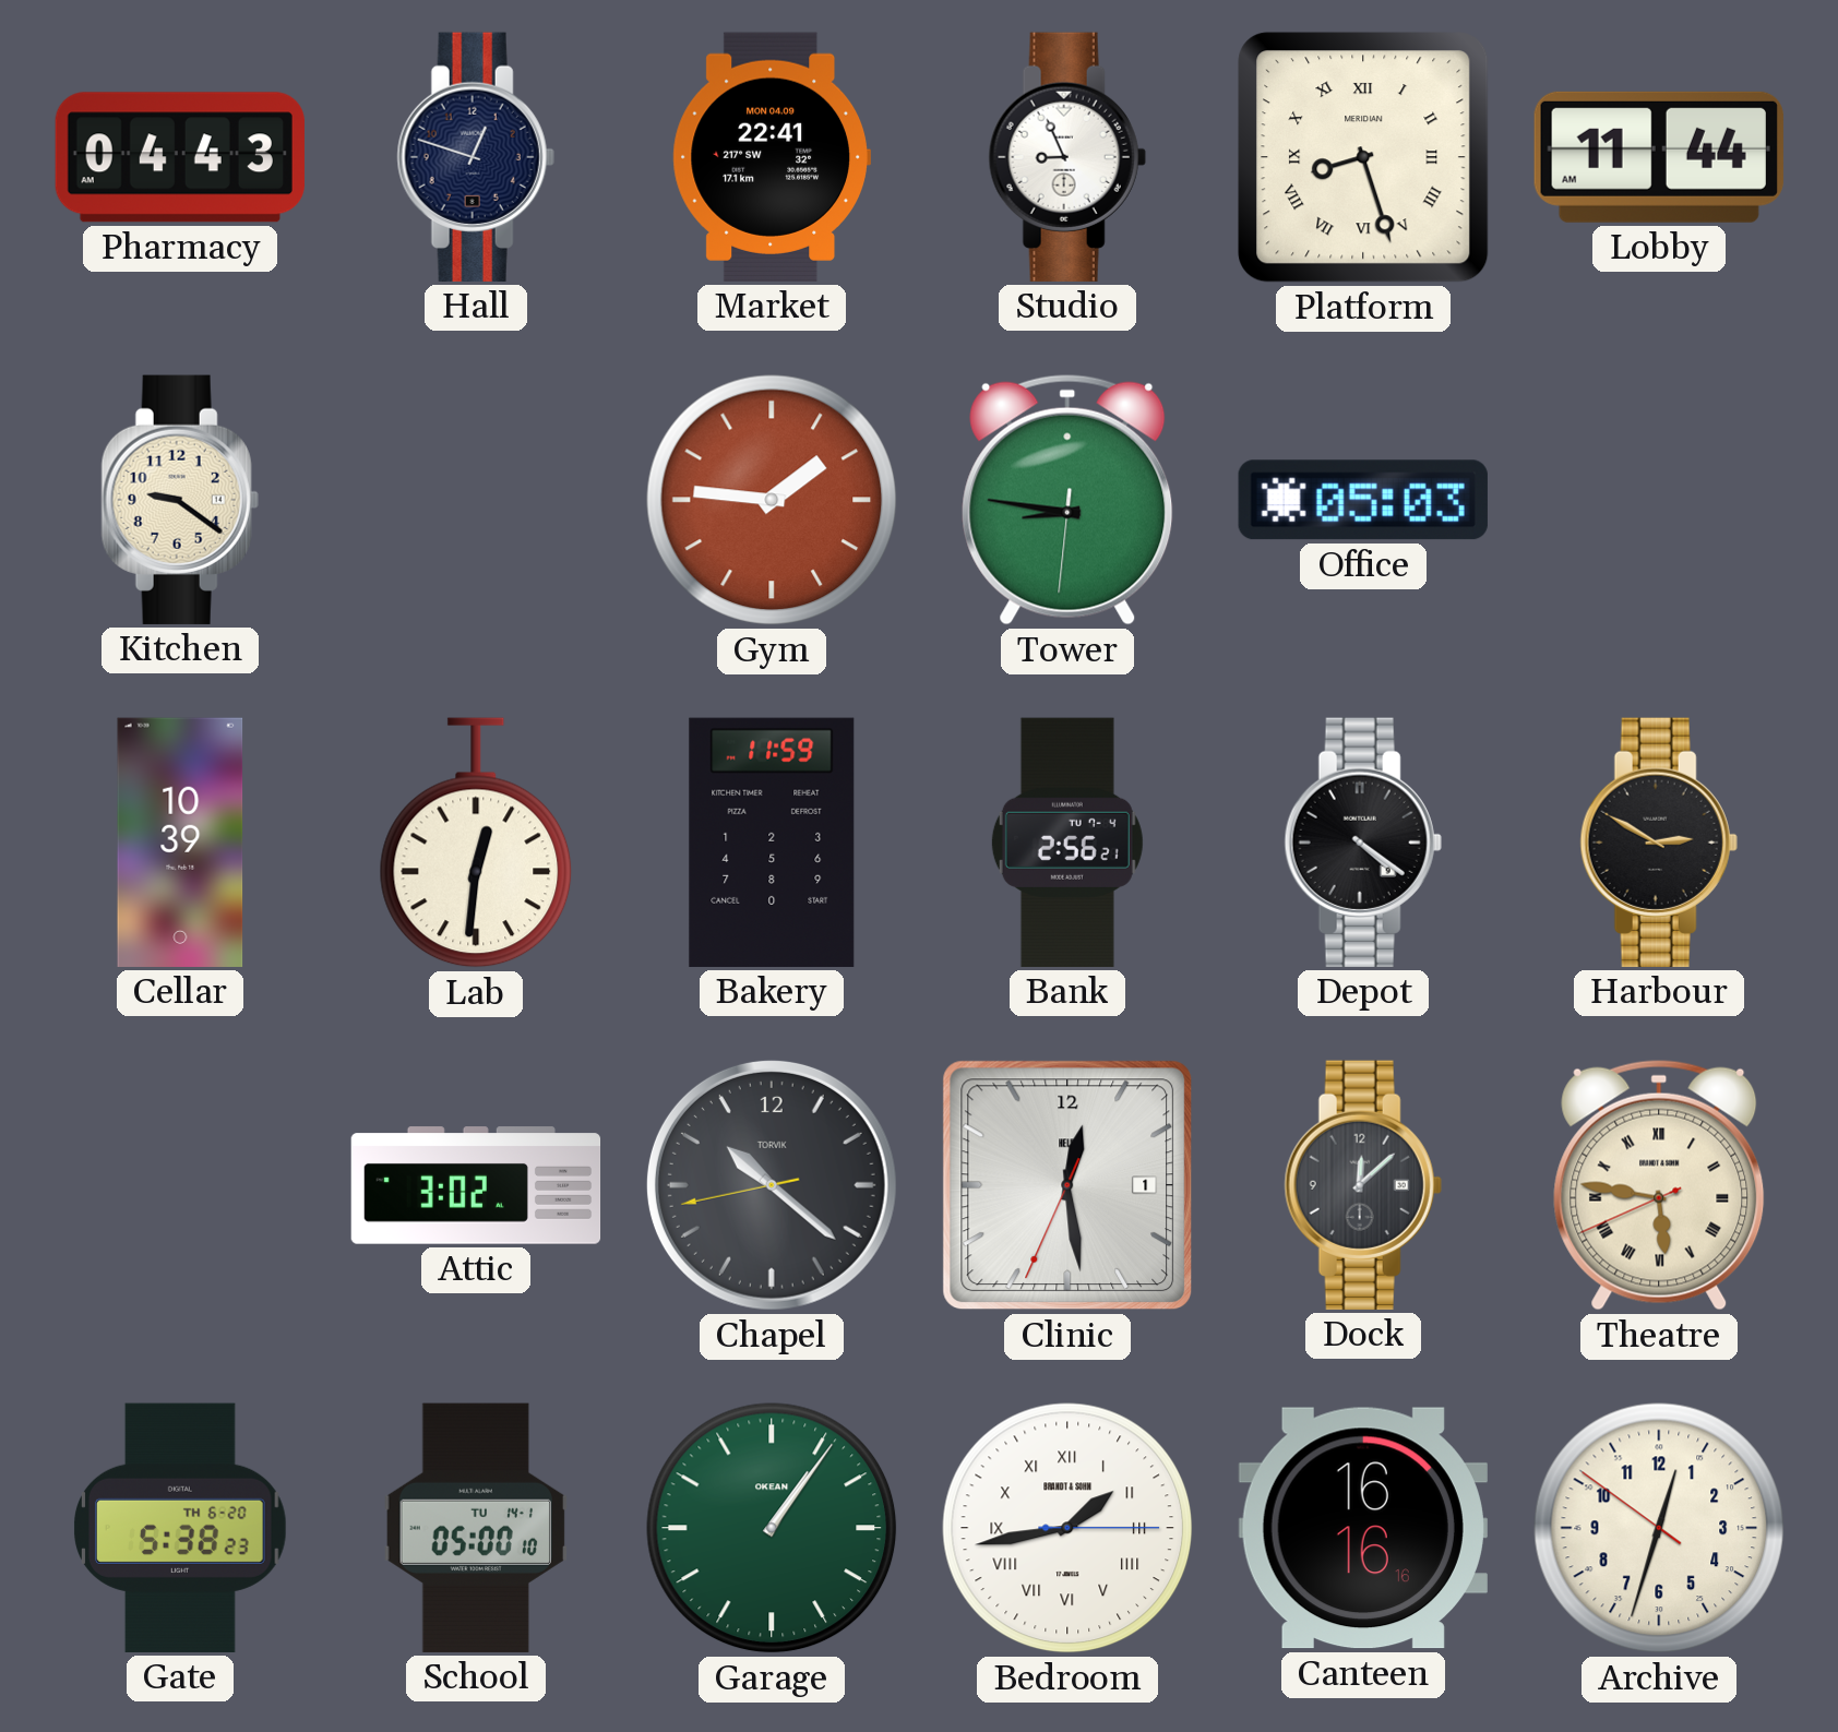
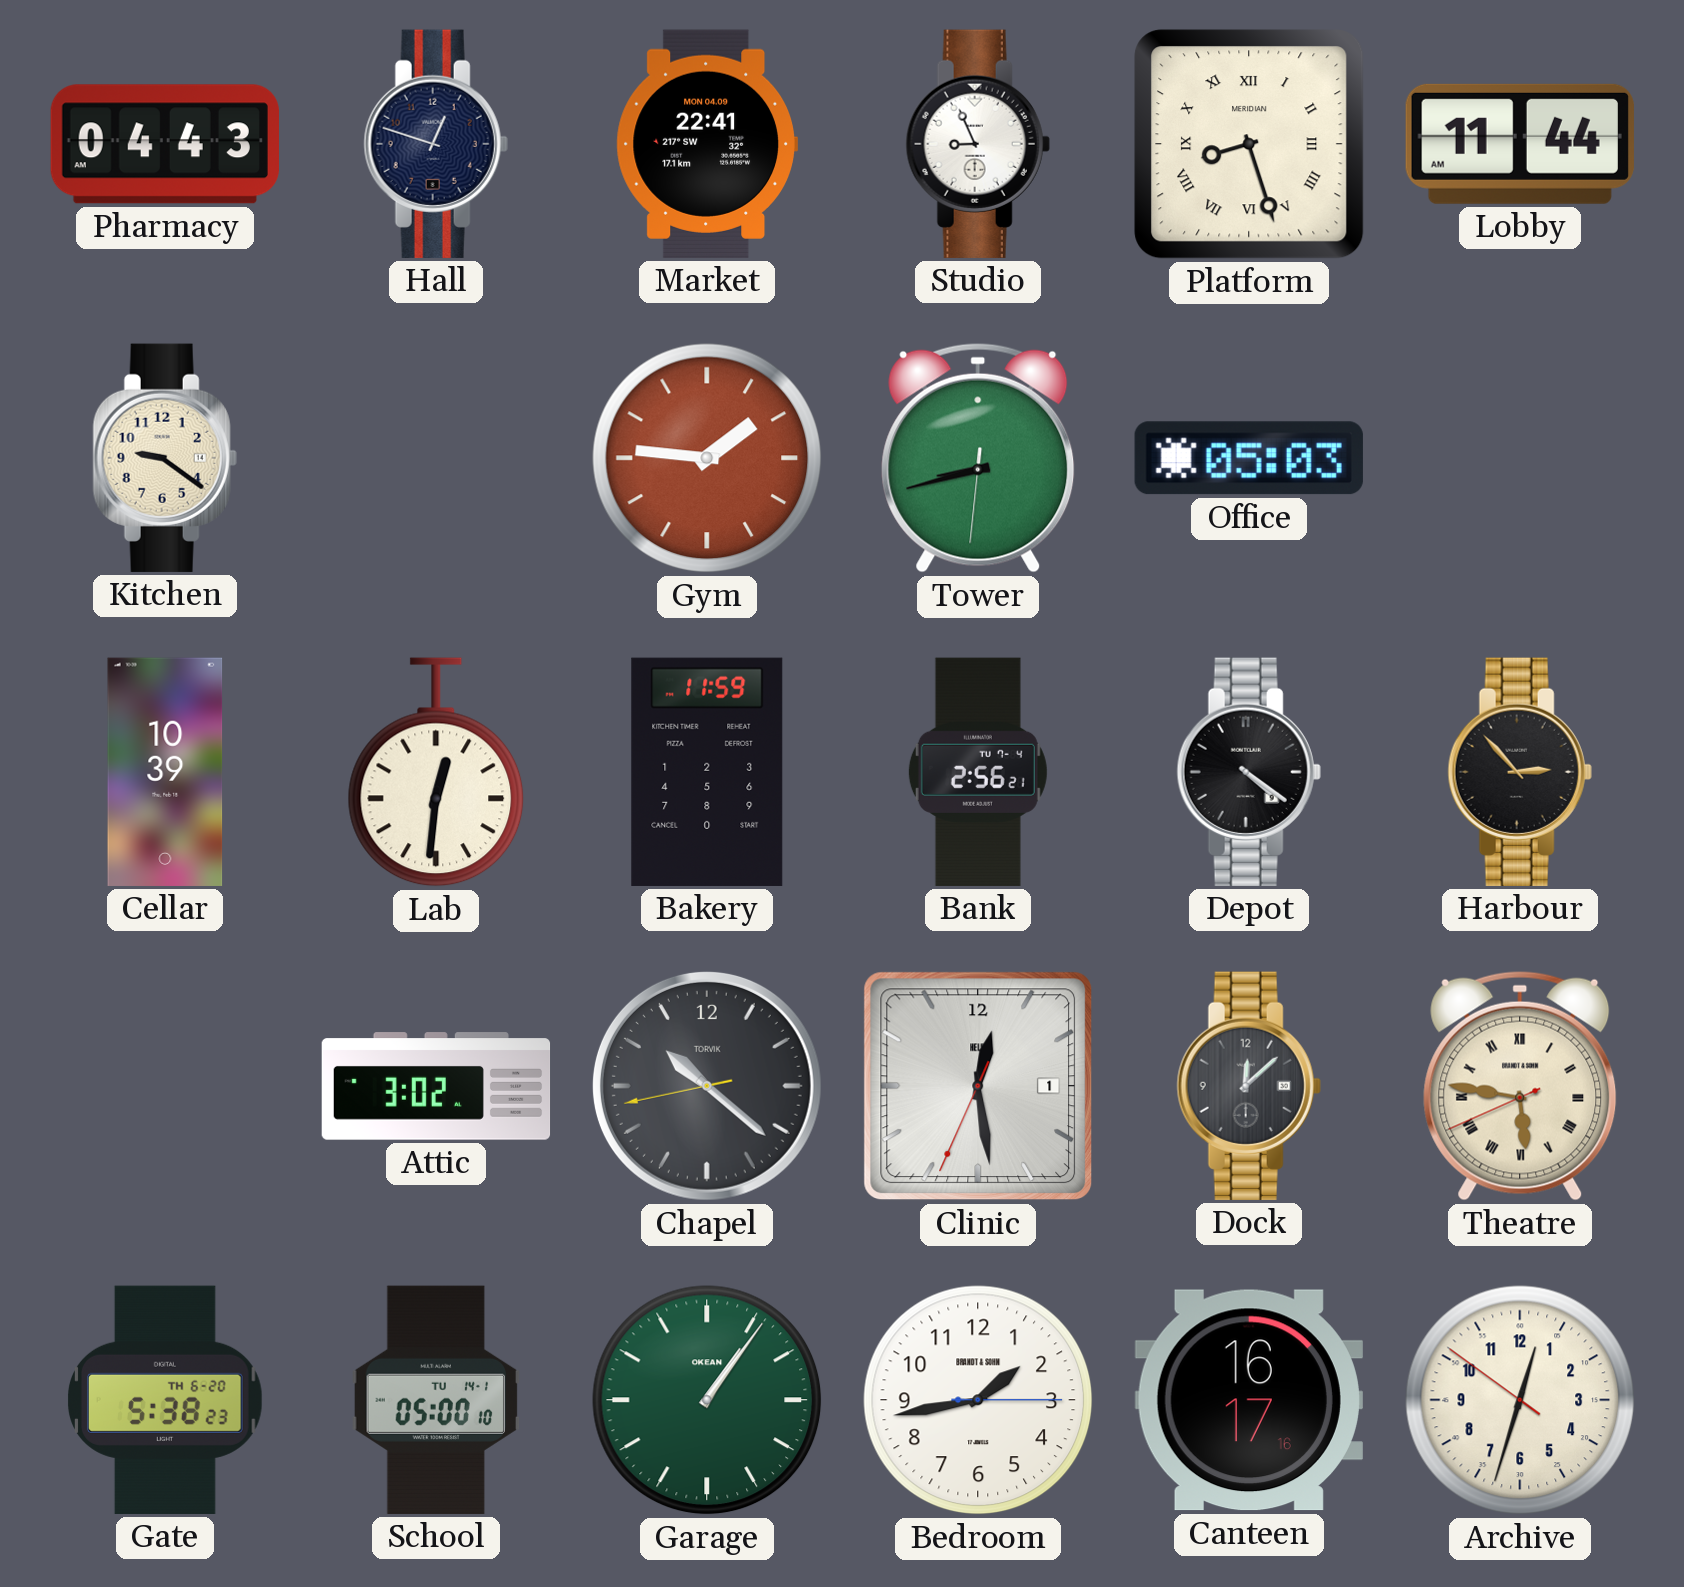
Tower: 8:46 -> 8:42
Harbour: 2:50 -> 2:53
Bedroom numerals: Roman -> Arabic
Canteen: 16:16 -> 16:17
